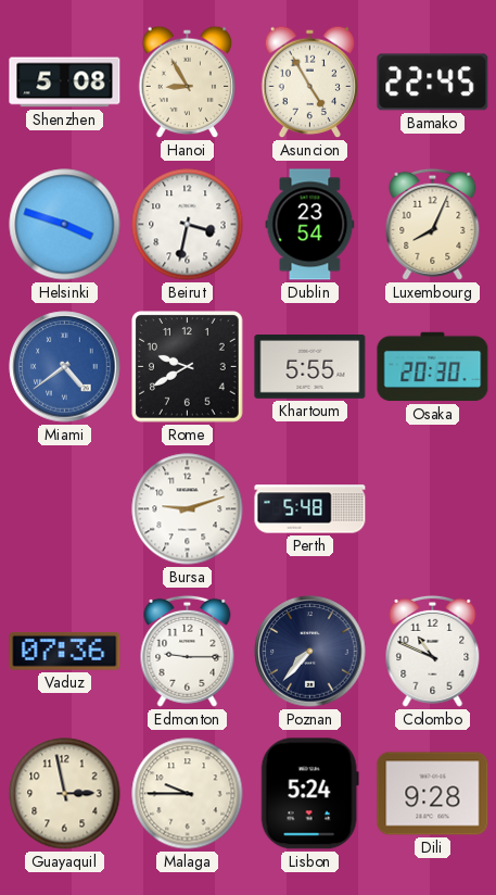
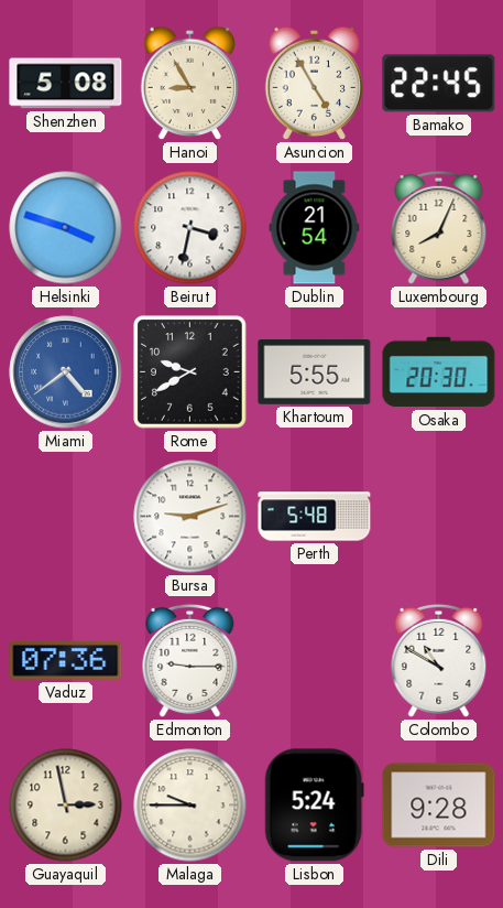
Dublin: 23:54 -> 21:54
Poznan: 7:37 -> none
Colombo: 10:49 -> 10:50
